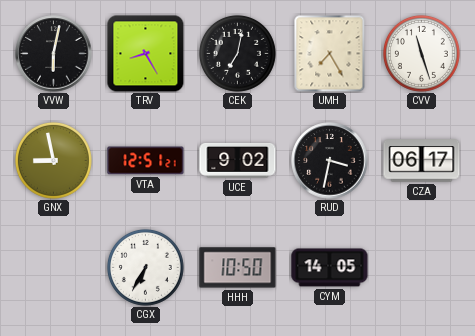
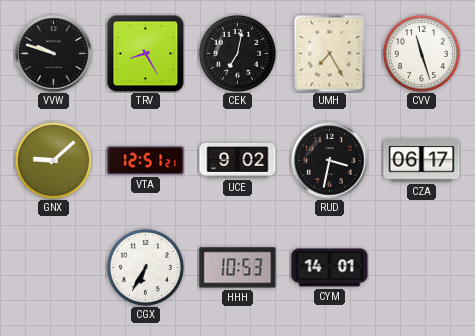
VVW: 6:02 -> 9:48
GNX: 8:58 -> 9:08
HHH: 10:50 -> 10:53
CYM: 14:05 -> 14:01
